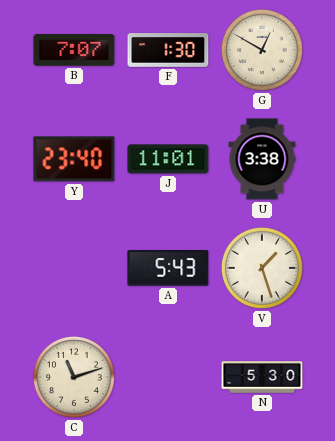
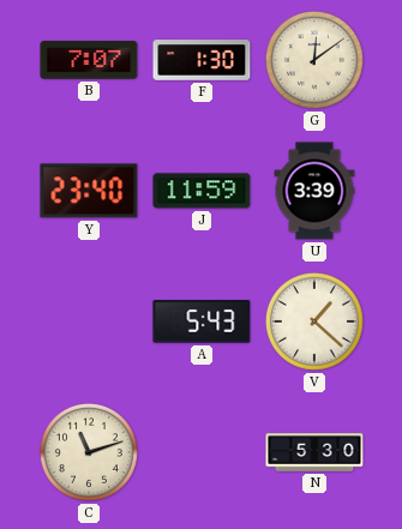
G: 12:50 -> 12:09
J: 11:01 -> 11:59
U: 3:38 -> 3:39
V: 1:27 -> 1:22
